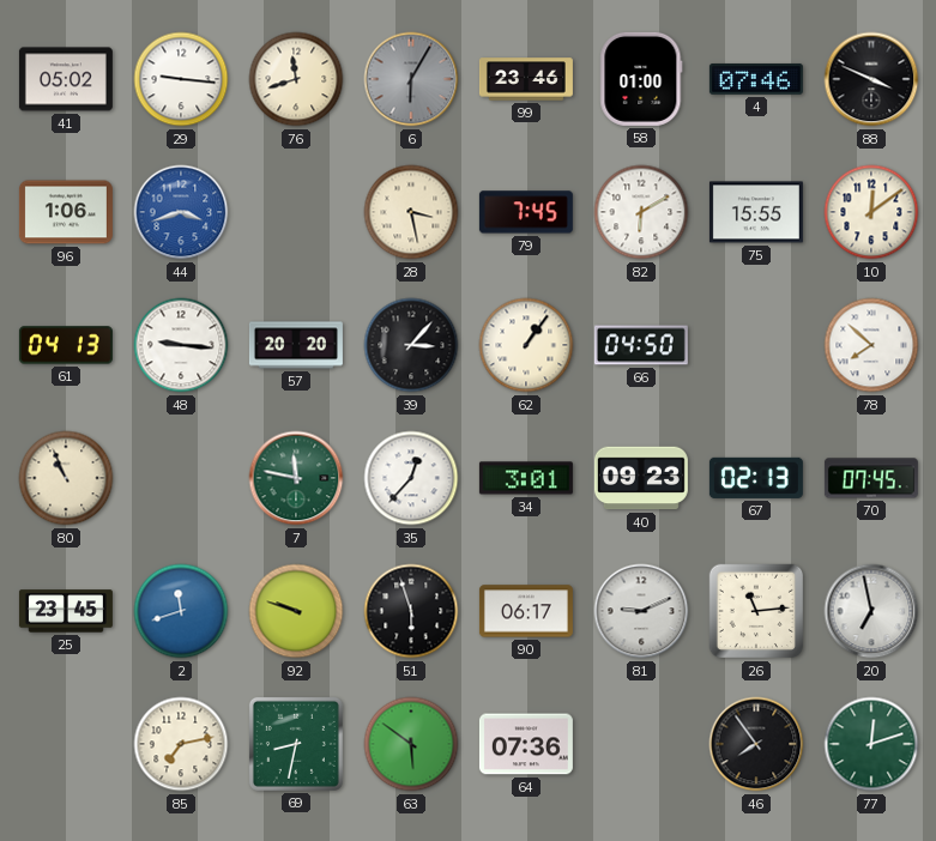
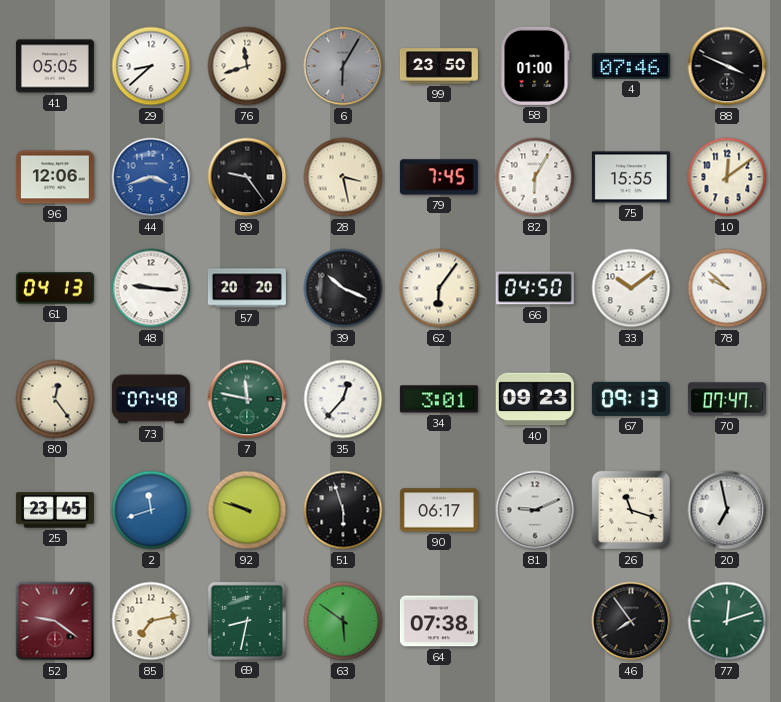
41: 05:02 -> 05:05
29: 9:16 -> 8:38
99: 23:46 -> 23:50
96: 1:06 -> 12:06
89: none -> 9:24
82: 6:10 -> 6:05
39: 3:07 -> 10:19
62: 1:06 -> 6:06
33: none -> 10:09
78: 7:52 -> 9:52
80: 10:56 -> 12:24
73: none -> 07:48
67: 02:13 -> 09:13
70: 07:45 -> 07:47
26: 11:14 -> 11:18
52: none -> 9:21
64: 07:36 -> 07:38
